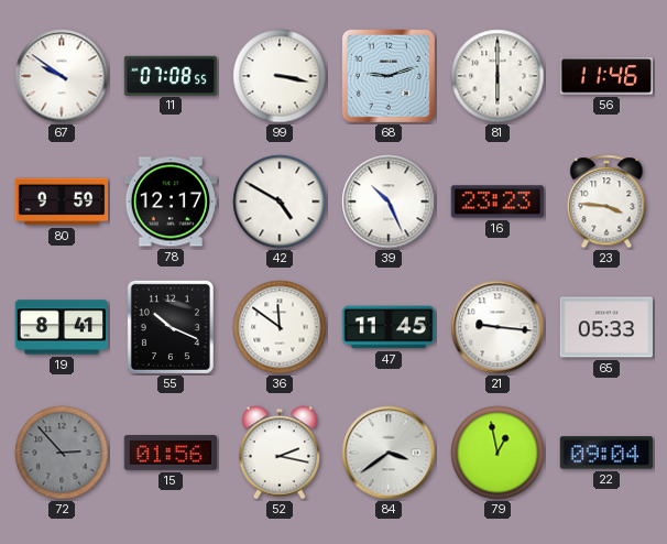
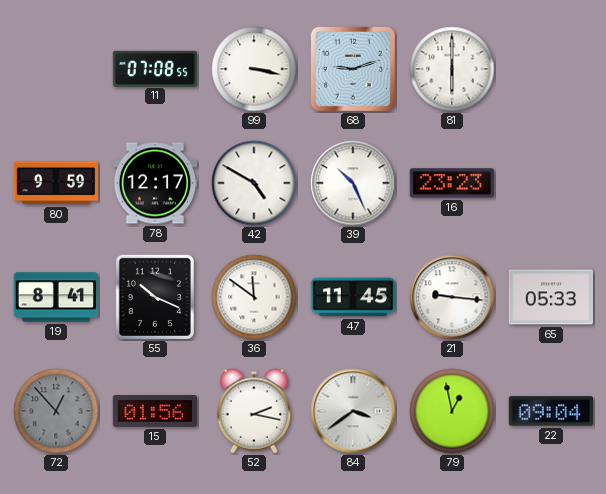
67: 9:51 -> none
56: 11:46 -> none
23: 3:46 -> none
72: 2:53 -> 12:53
